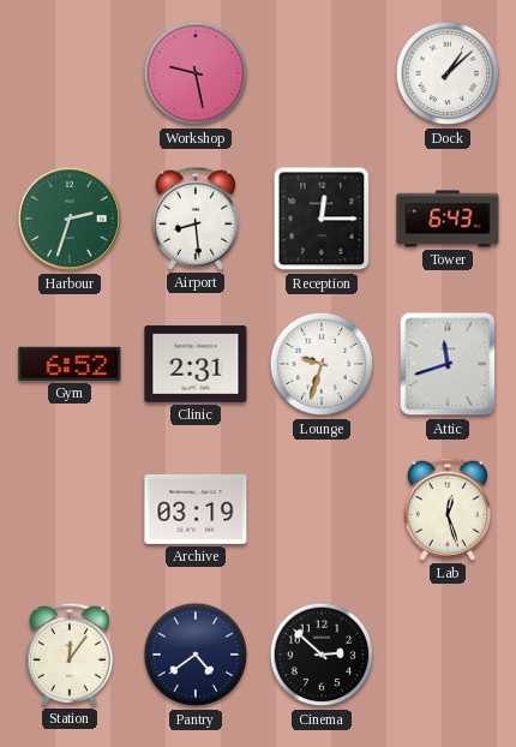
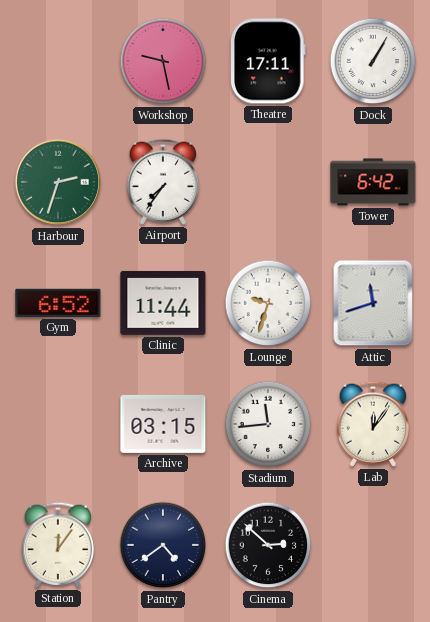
Theatre: none -> 17:11
Dock: 1:08 -> 1:05
Airport: 8:29 -> 7:36
Reception: 12:15 -> none
Tower: 6:43 -> 6:42
Clinic: 2:31 -> 11:44
Archive: 03:19 -> 03:15
Stadium: none -> 11:44
Lab: 12:27 -> 12:06
